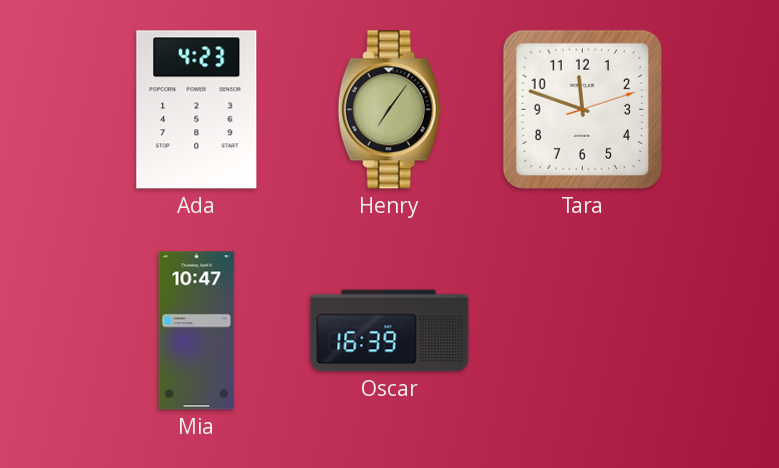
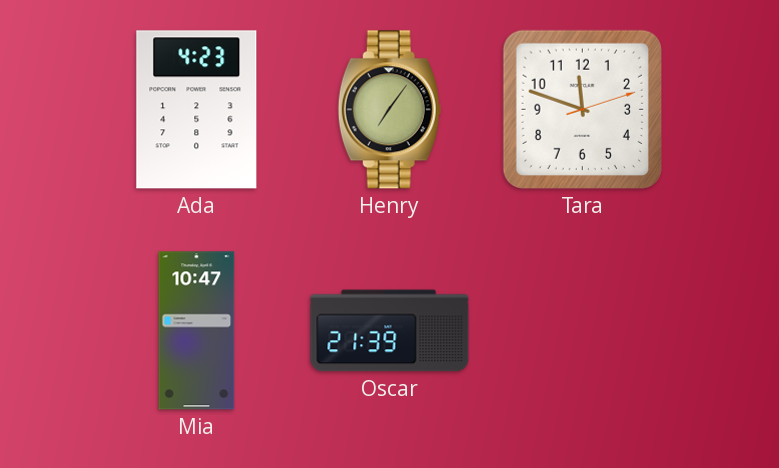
Oscar: 16:39 -> 21:39
